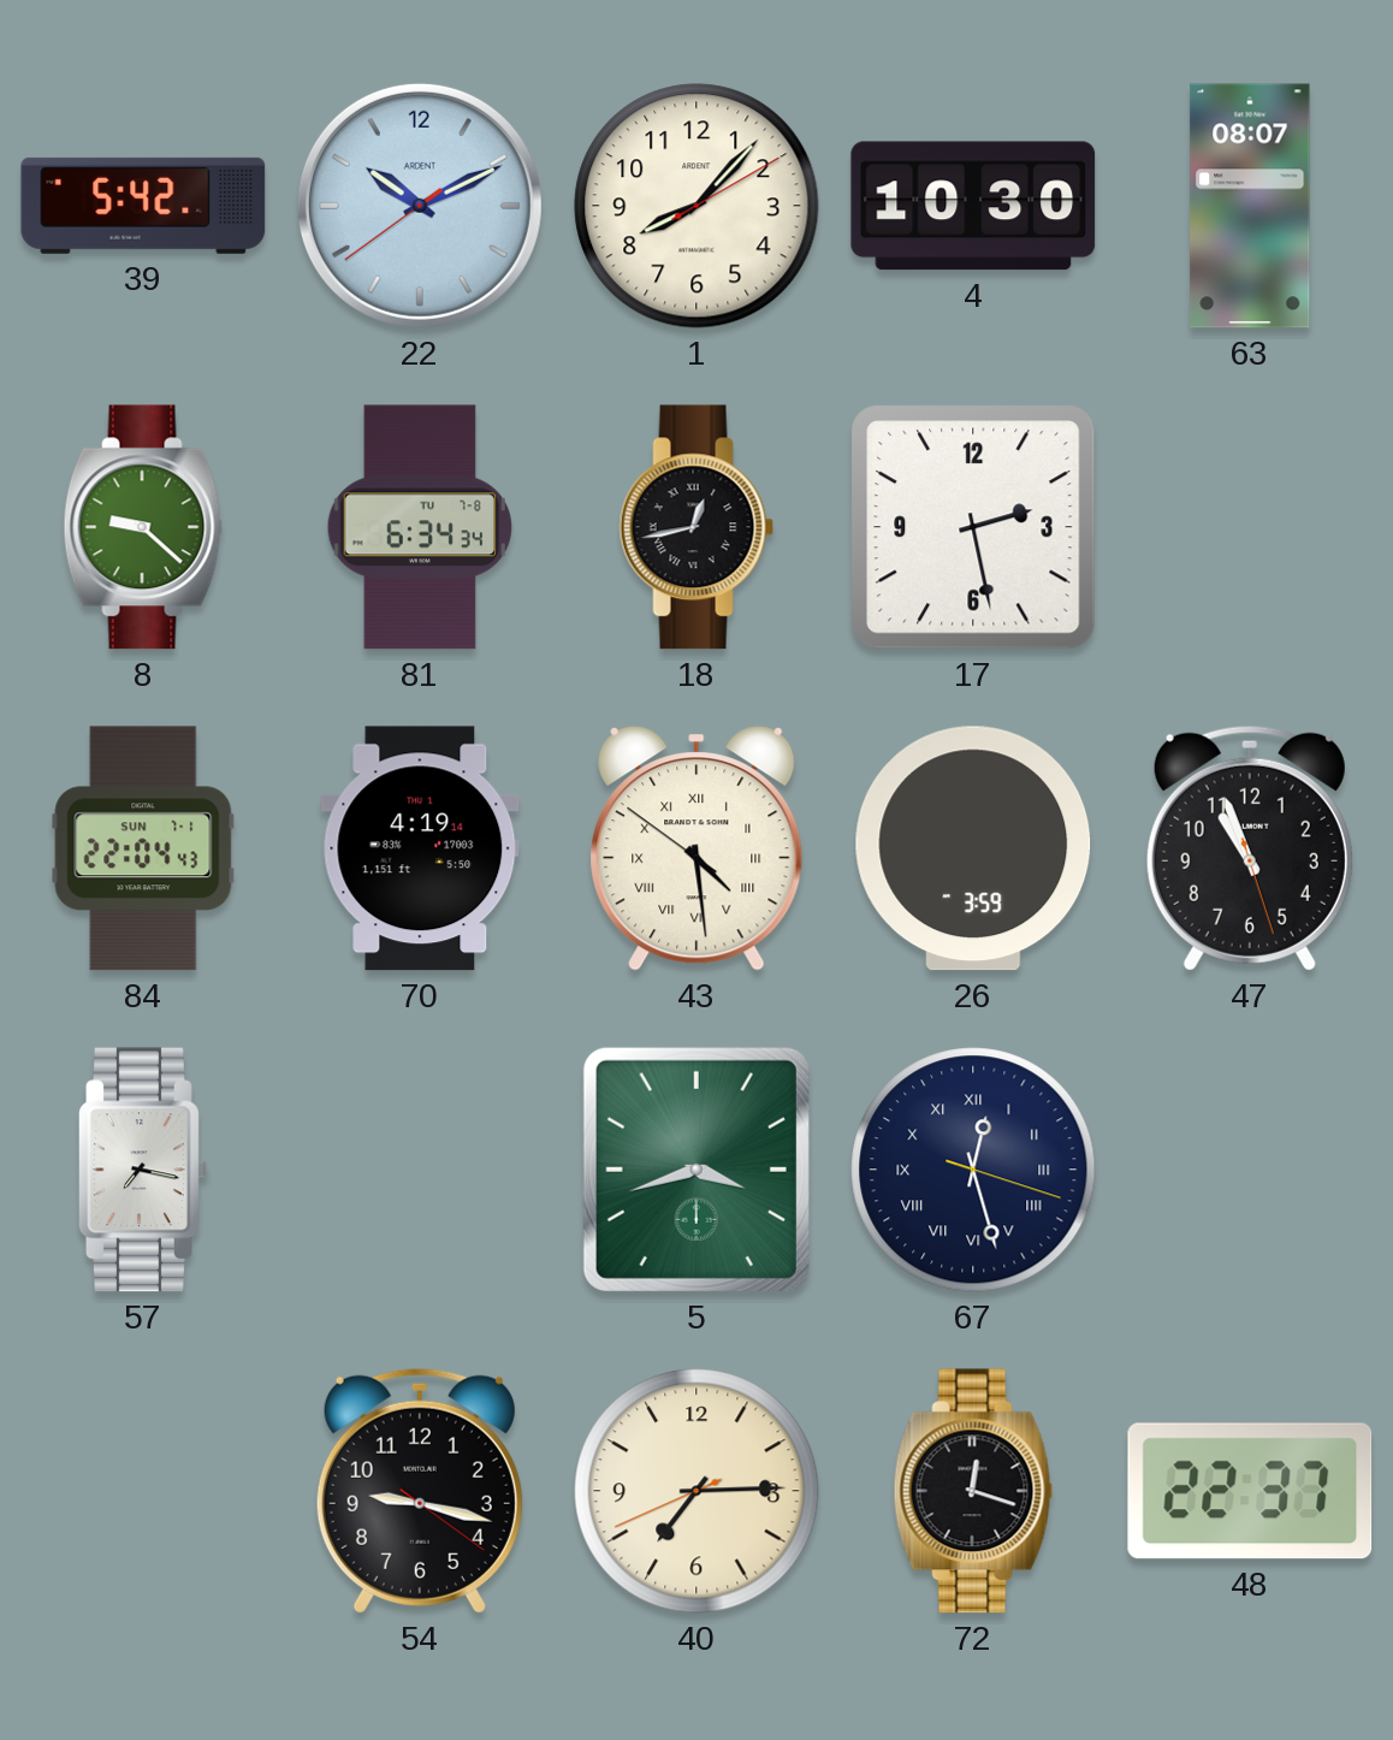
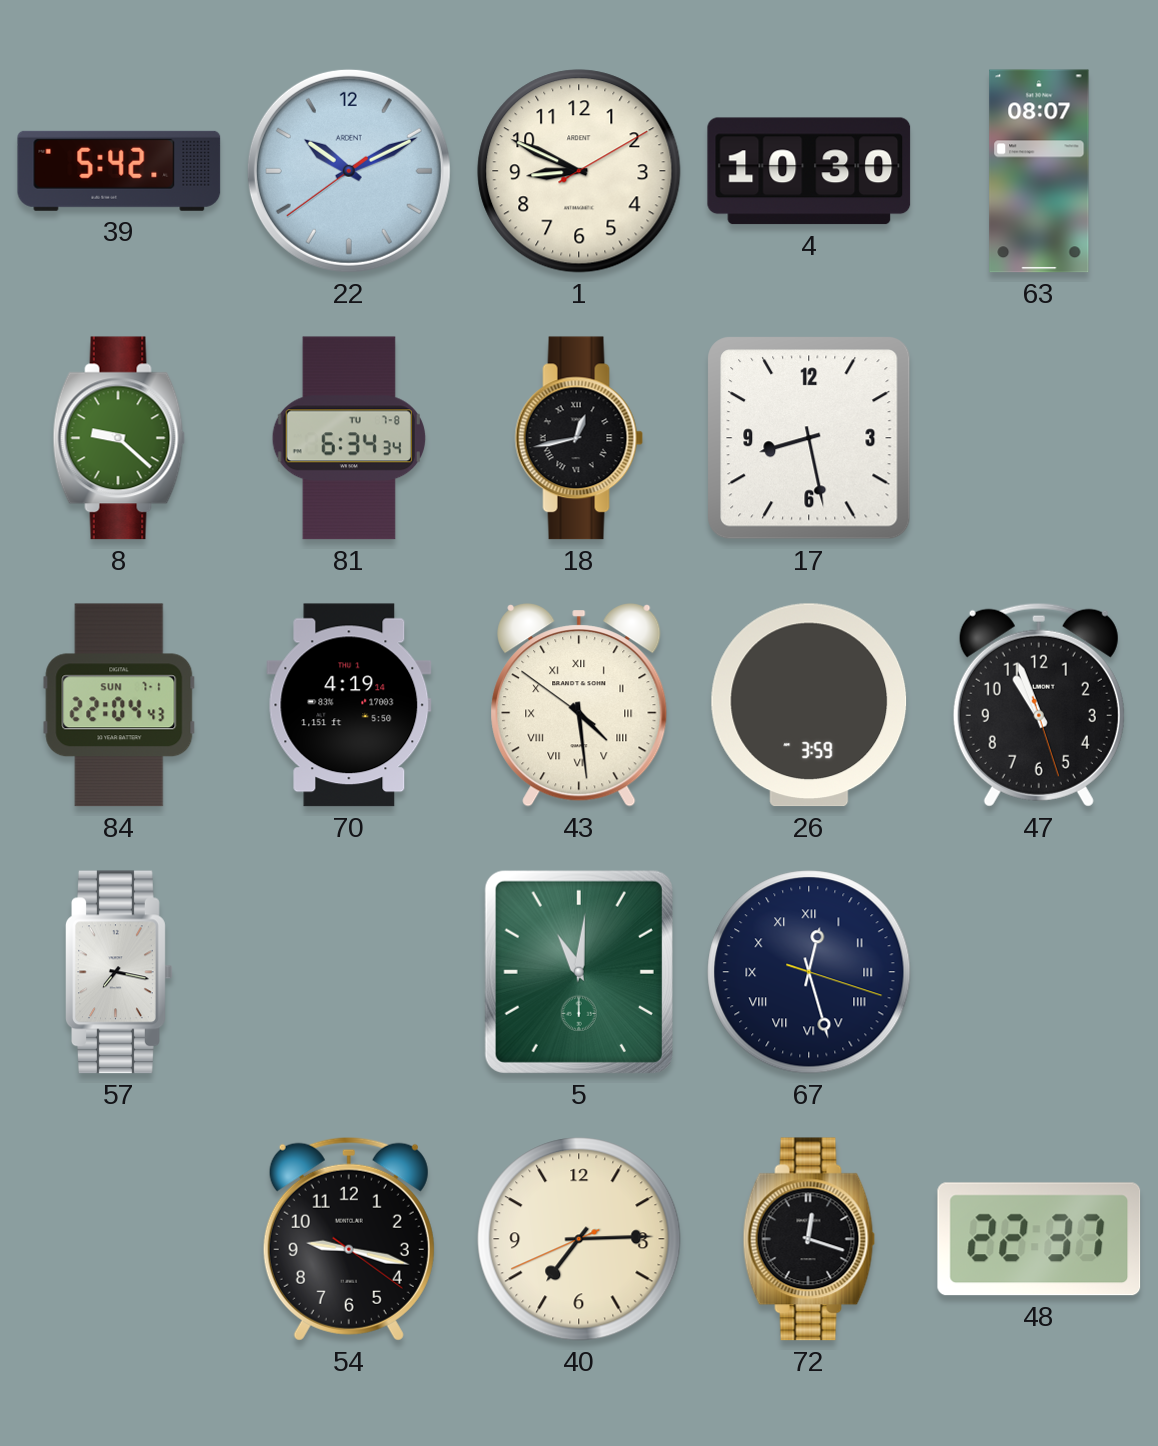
1: 8:07 -> 8:49
17: 2:28 -> 8:28
5: 3:42 -> 11:01
